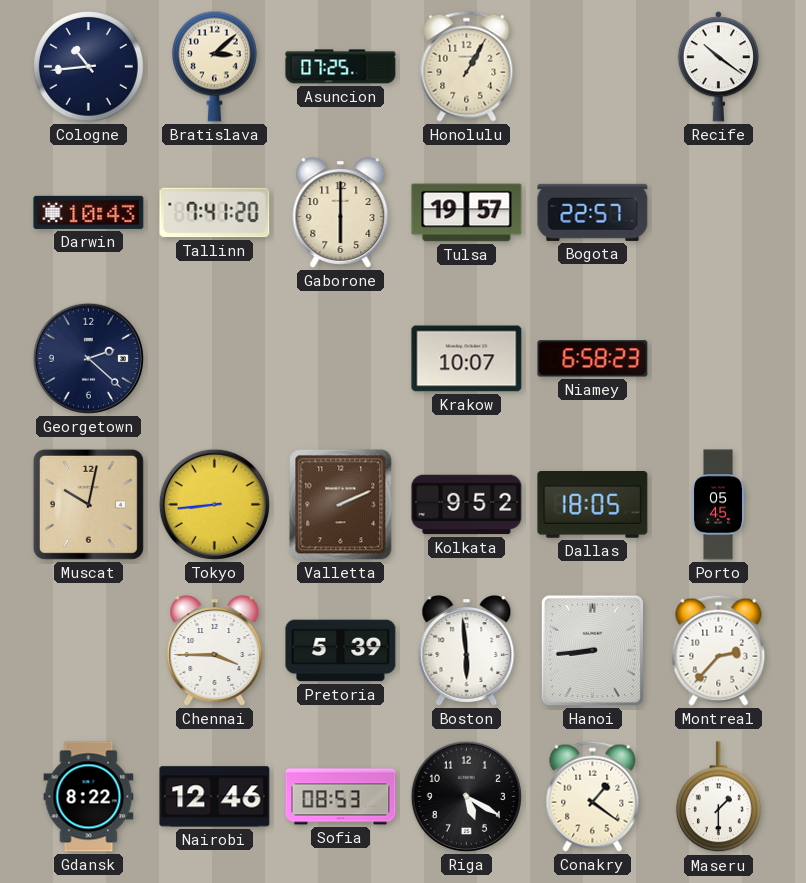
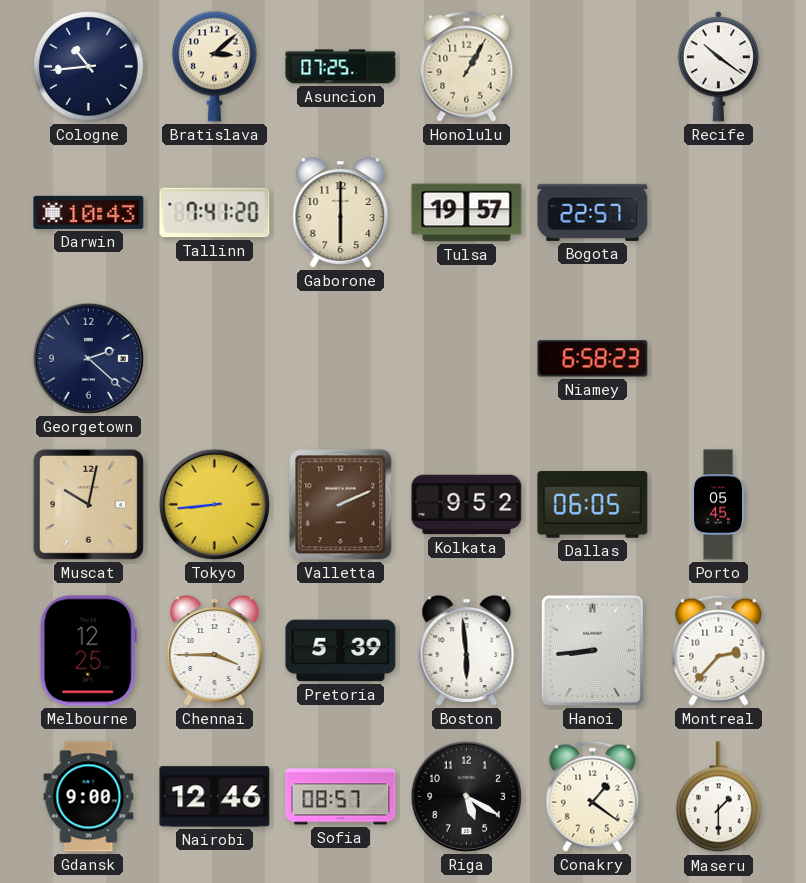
Krakow: 10:07 -> none
Dallas: 18:05 -> 06:05
Melbourne: none -> 12:25
Gdansk: 8:22 -> 9:00
Sofia: 08:53 -> 08:57
